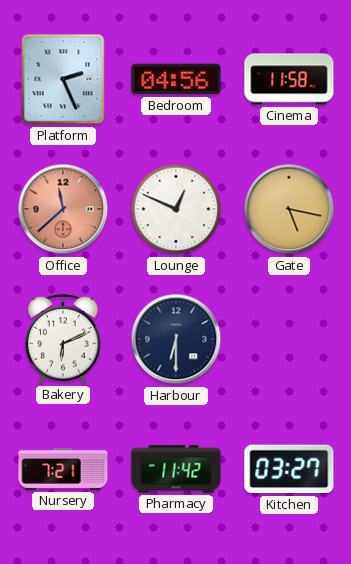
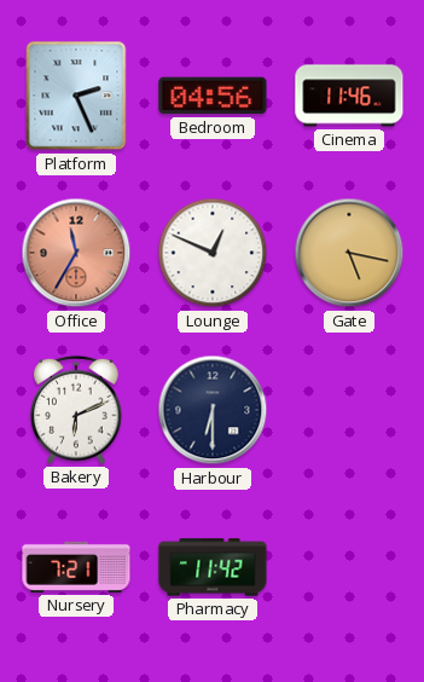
Cinema: 11:58 -> 11:46
Office: 11:38 -> 11:35
Kitchen: 03:27 -> none
